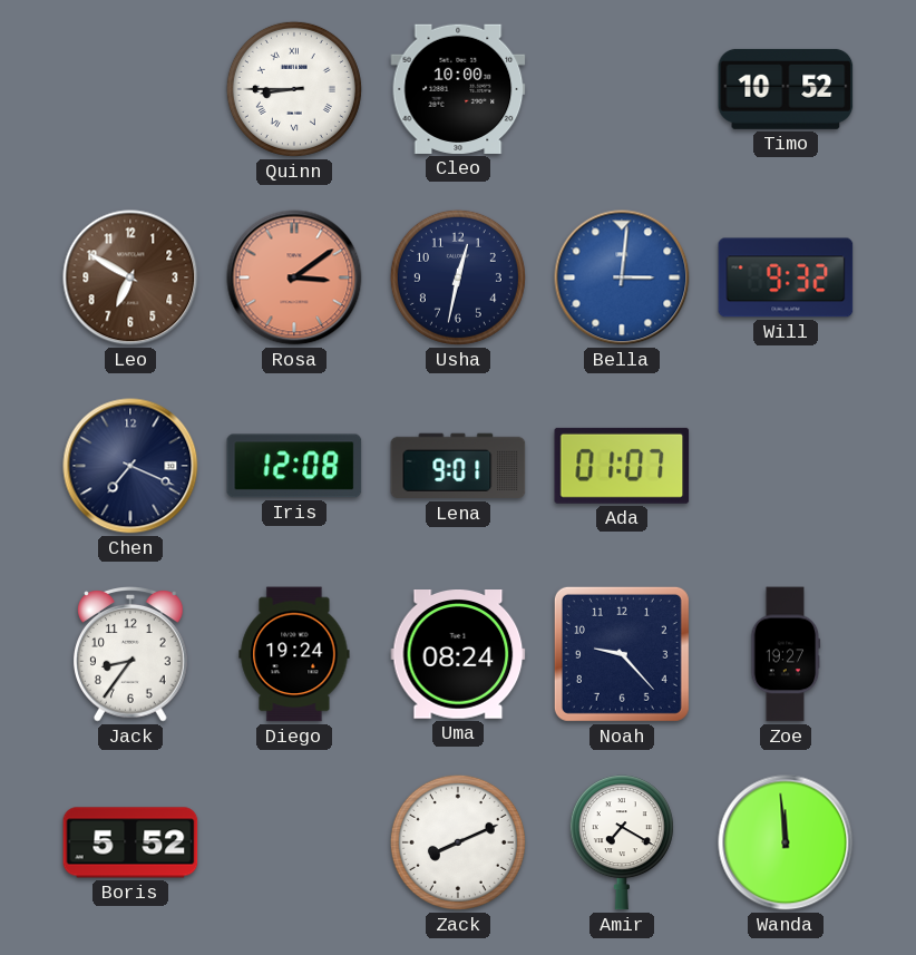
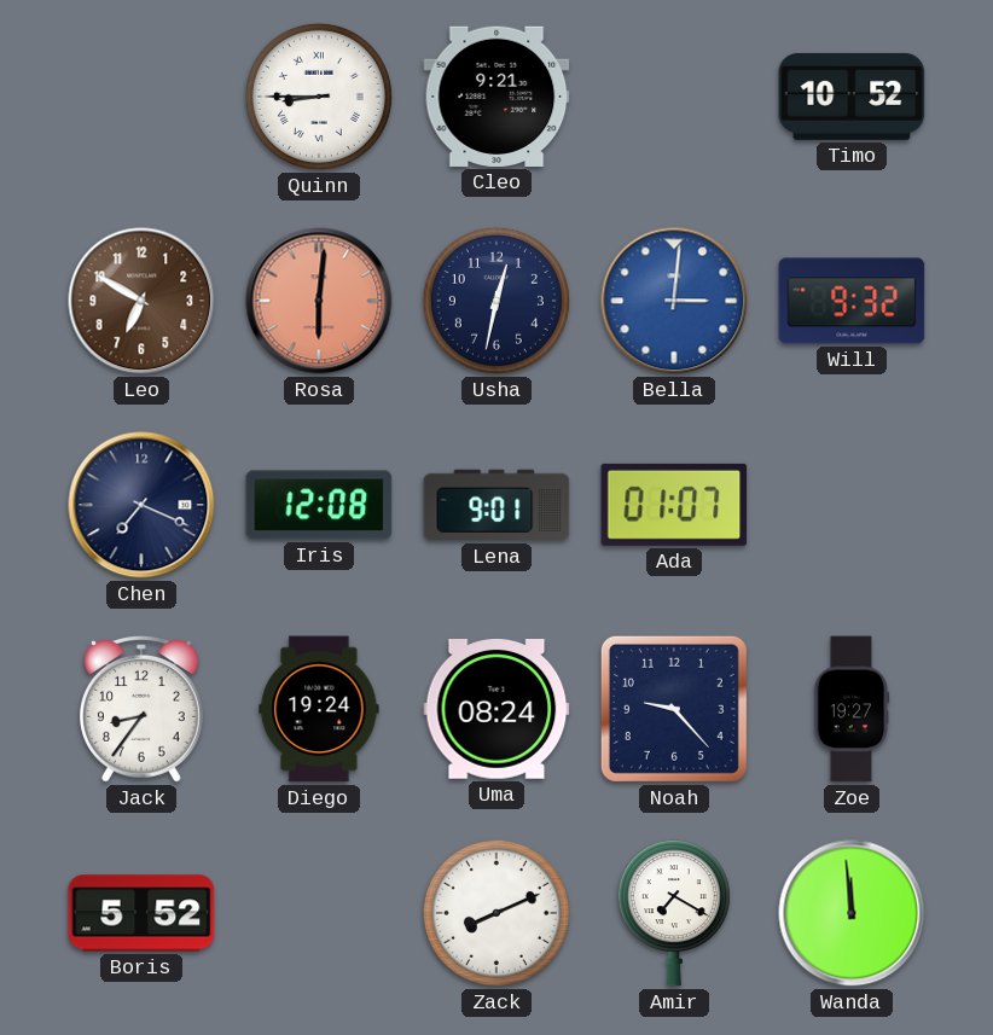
Cleo: 10:00 -> 9:21
Rosa: 3:09 -> 6:01
